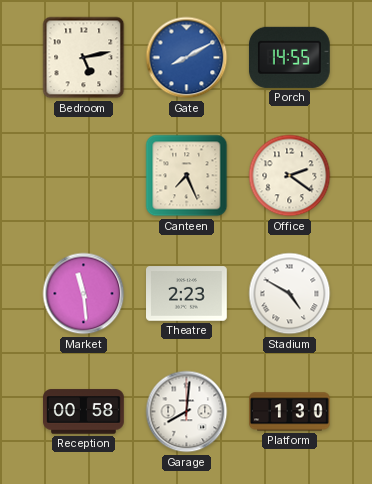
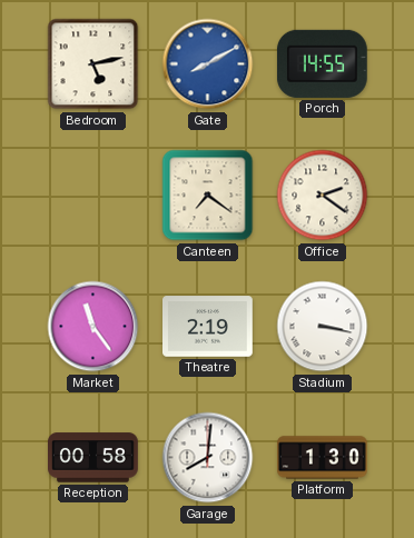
Canteen: 7:26 -> 7:21
Market: 11:29 -> 11:24
Theatre: 2:23 -> 2:19
Stadium: 4:50 -> 3:17
